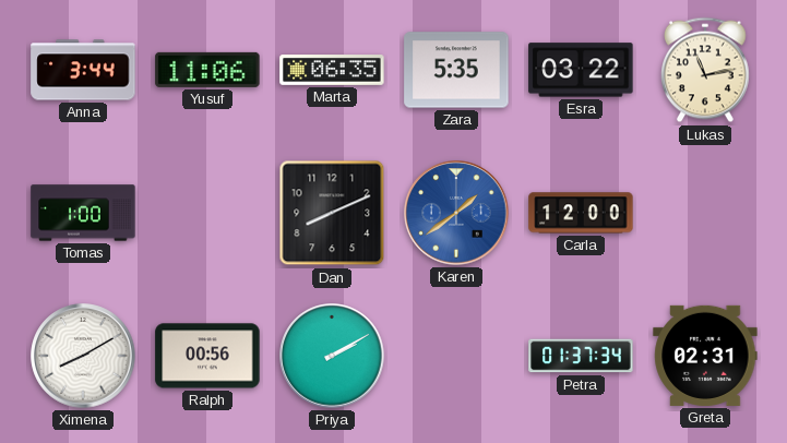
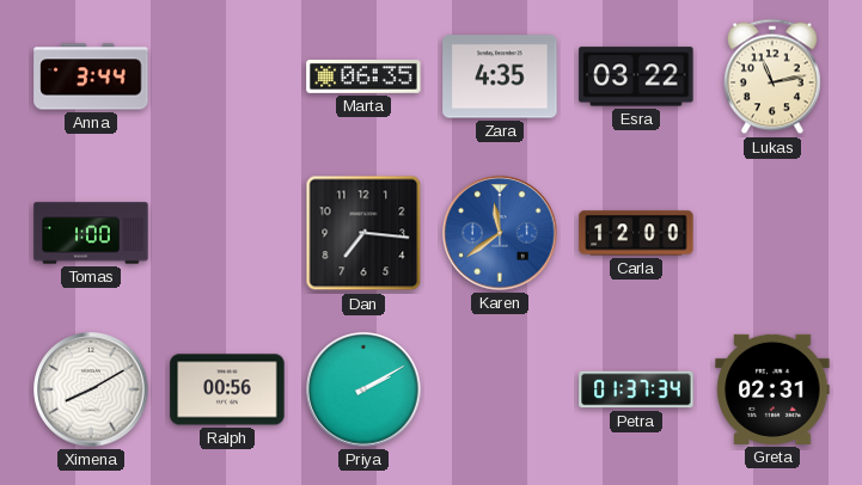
Yusuf: 11:06 -> none
Zara: 5:35 -> 4:35
Dan: 8:11 -> 7:16
Karen: 1:39 -> 11:39
